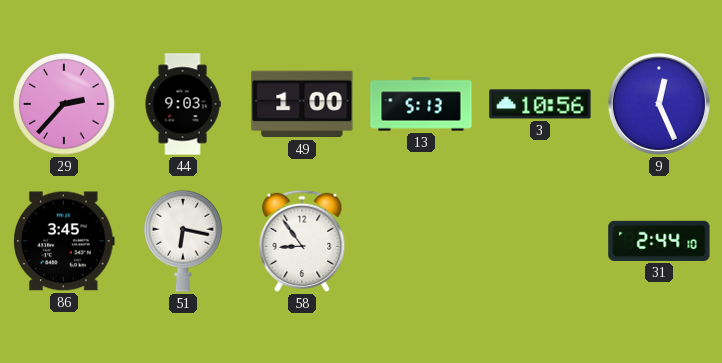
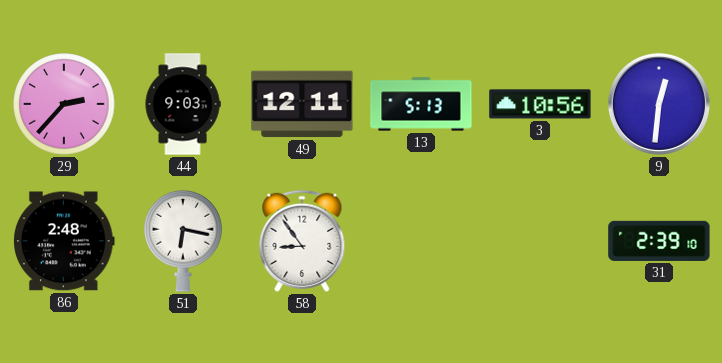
49: 1:00 -> 12:11
9: 12:26 -> 12:31
86: 3:45 -> 2:48
31: 2:44 -> 2:39
